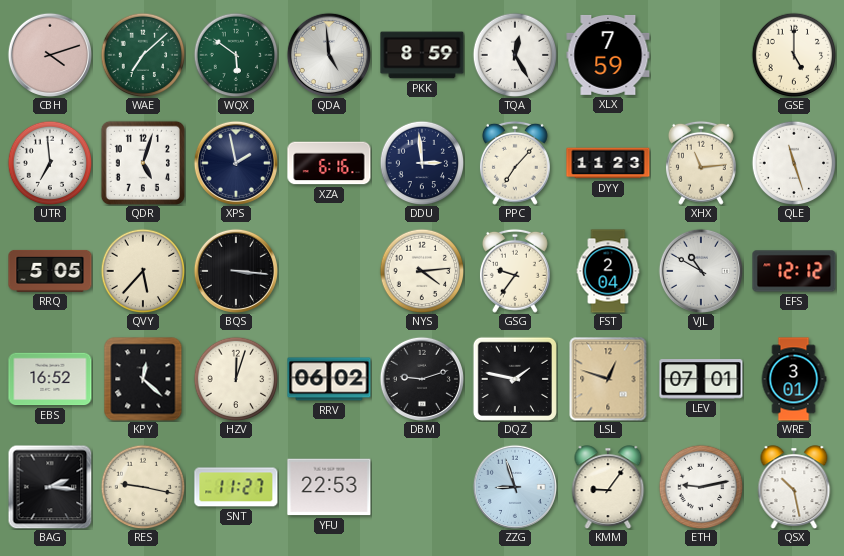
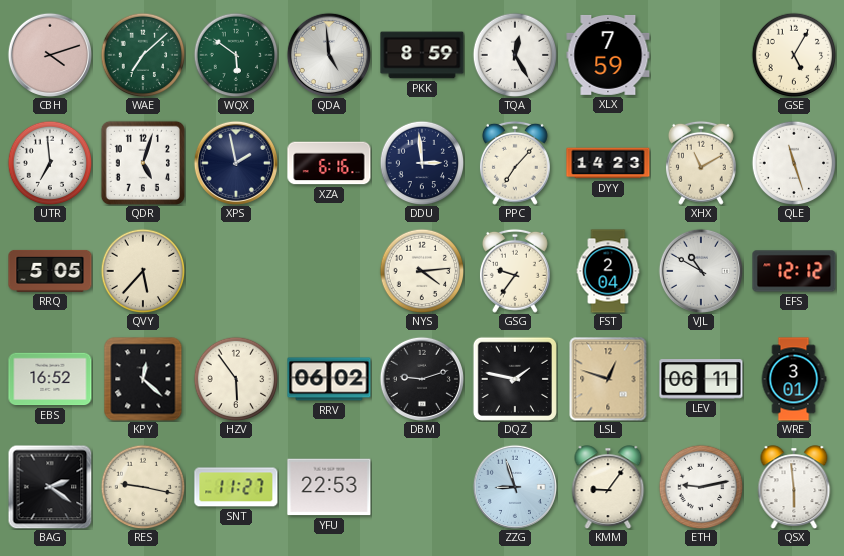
GSE: 5:00 -> 5:05
DYY: 11:23 -> 14:23
XHX: 11:14 -> 11:10
BQS: 3:16 -> none
HZV: 12:03 -> 5:54
LEV: 07:01 -> 06:11
BAG: 2:16 -> 2:21
QSX: 10:28 -> 5:59
